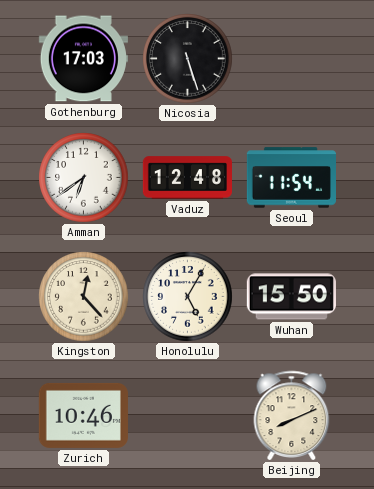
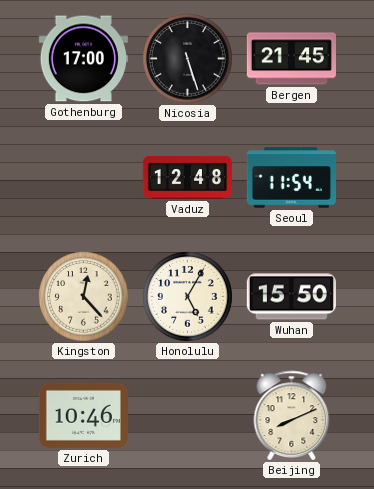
Gothenburg: 17:03 -> 17:00
Bergen: none -> 21:45
Amman: 6:39 -> none
